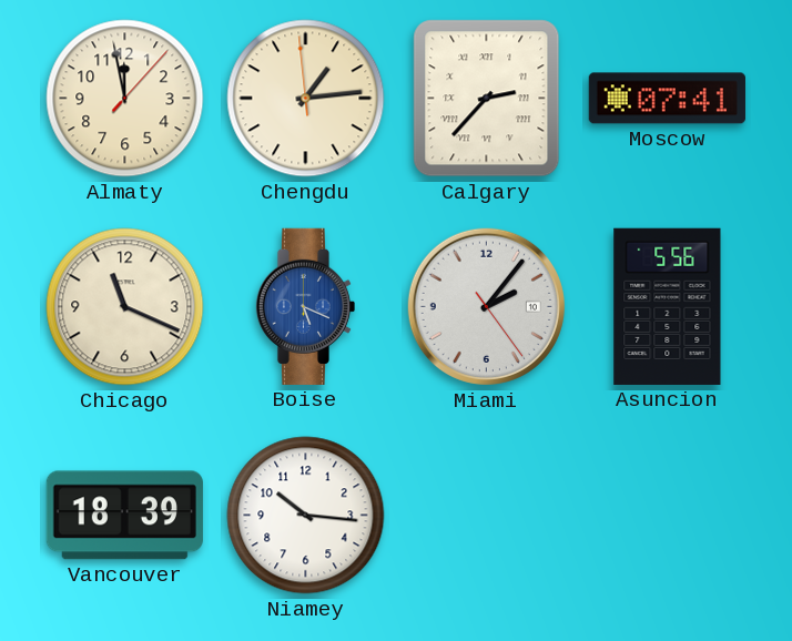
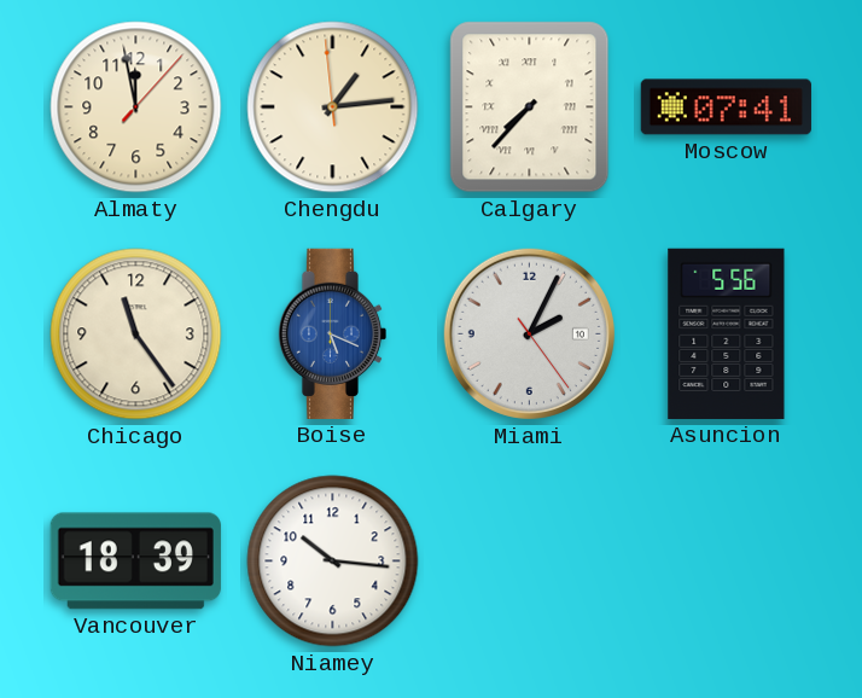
Calgary: 2:37 -> 7:37
Chicago: 11:19 -> 11:24
Miami: 2:06 -> 2:04
